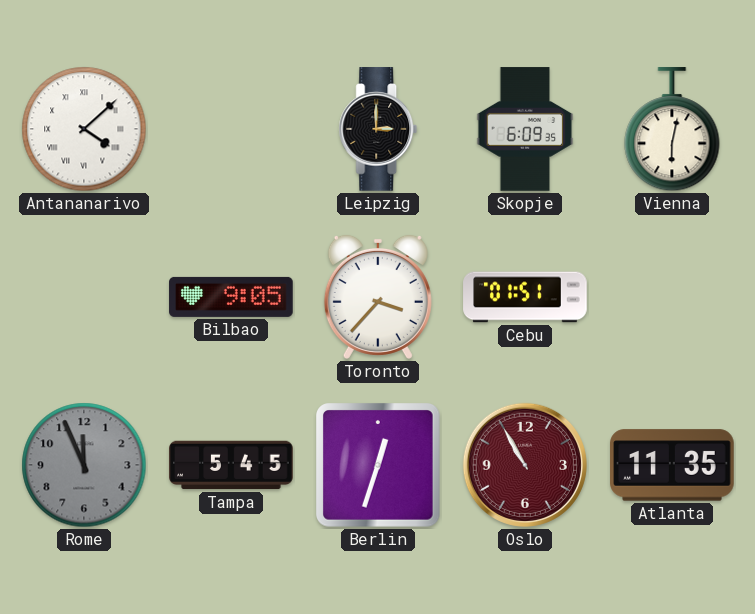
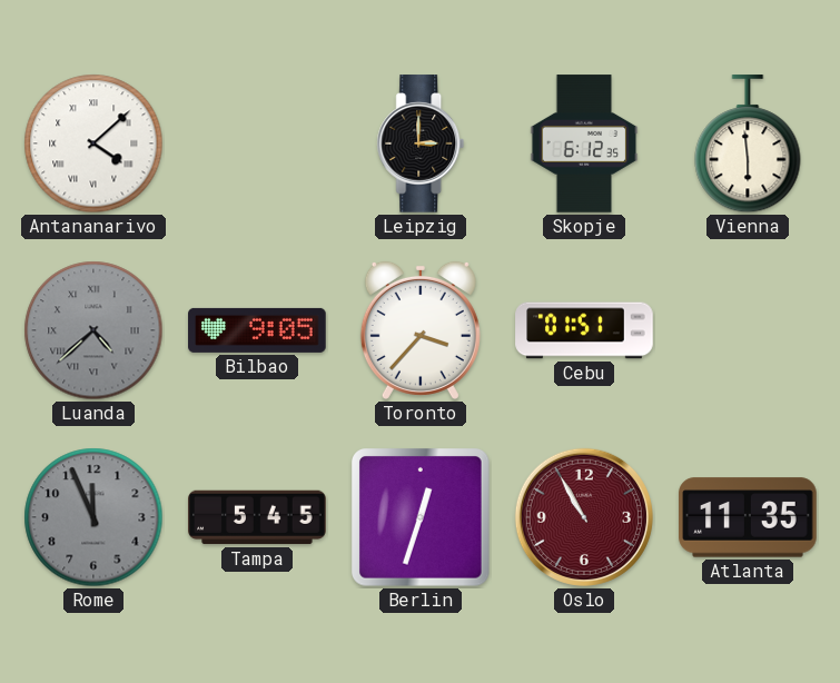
Skopje: 6:09 -> 6:12
Vienna: 6:02 -> 5:59
Luanda: none -> 4:38
